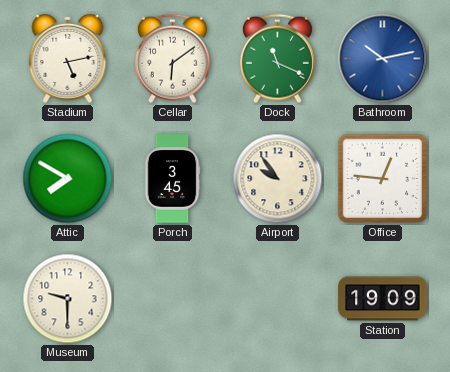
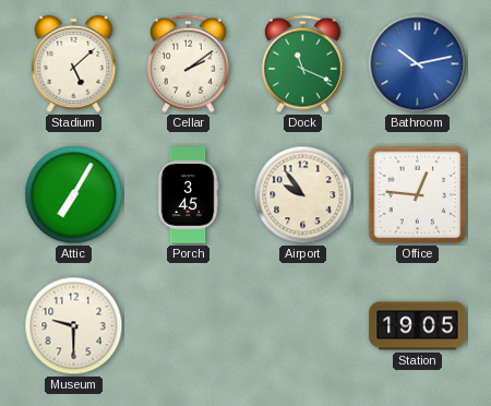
Stadium: 5:13 -> 5:08
Cellar: 6:09 -> 2:09
Attic: 7:50 -> 7:05
Station: 19:09 -> 19:05
